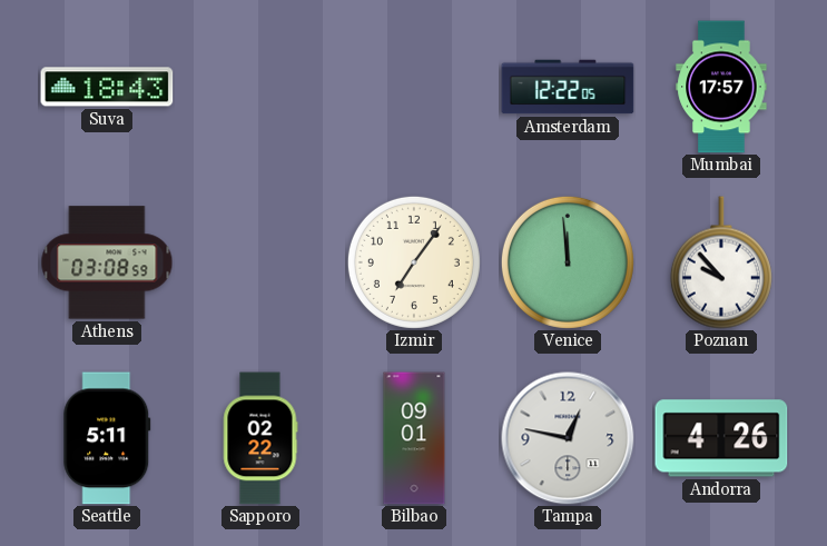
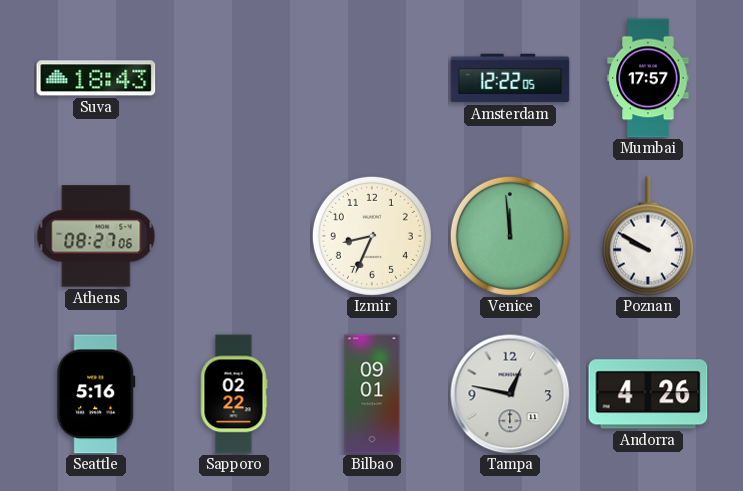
Athens: 03:08 -> 08:27
Izmir: 7:06 -> 8:34
Poznan: 9:53 -> 9:50
Seattle: 5:11 -> 5:16
